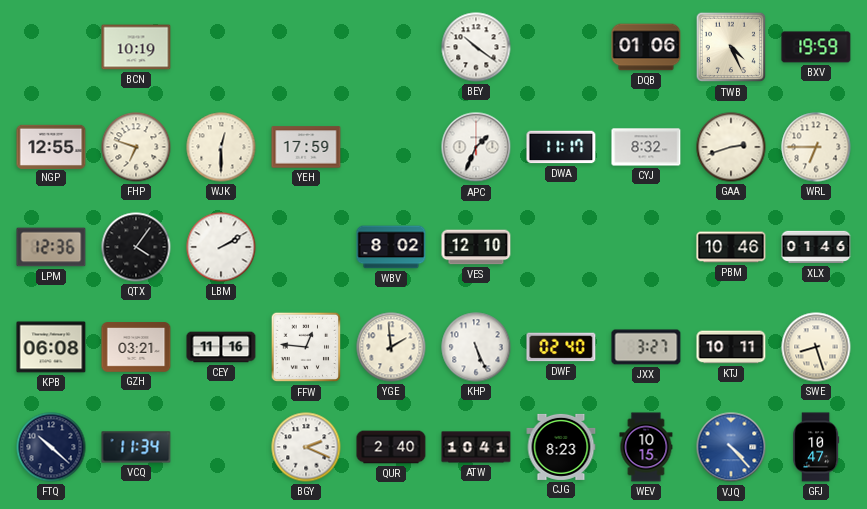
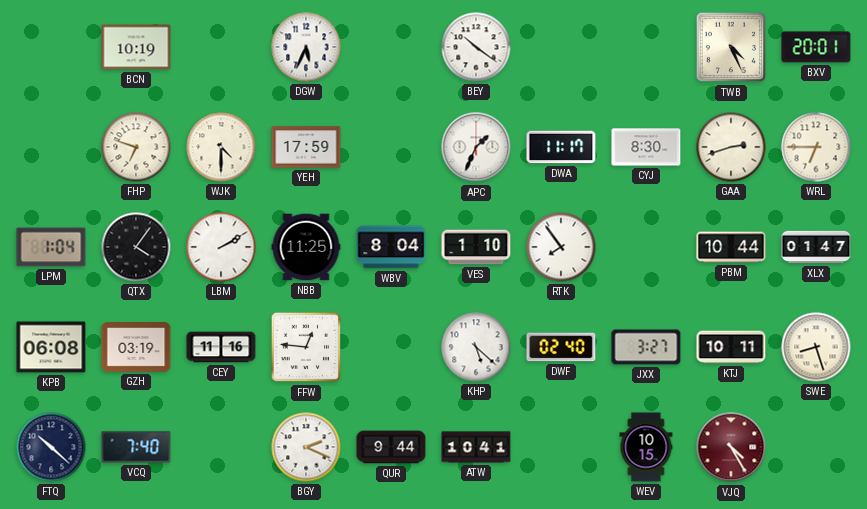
DGW: none -> 5:34
DQB: 01:06 -> none
BXV: 19:59 -> 20:01
NGP: 12:55 -> none
WJK: 12:30 -> 4:30
CYJ: 8:32 -> 8:30
LPM: 12:36 -> 1:04
NBB: none -> 11:25
WBV: 8:02 -> 8:04
VES: 12:10 -> 1:10
RTK: none -> 7:54
PBM: 10:46 -> 10:44
XLX: 01:46 -> 01:47
GZH: 03:21 -> 03:19
YGE: 1:59 -> none
KHP: 5:26 -> 5:22
VCQ: 11:34 -> 7:40
QUR: 2:40 -> 9:44
CJG: 8:23 -> none
VJQ: 4:23 -> 4:25
VJQ dial: blue -> burgundy
GFJ: 10:47 -> none
